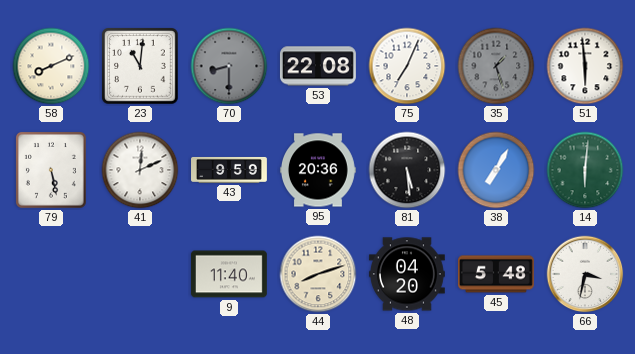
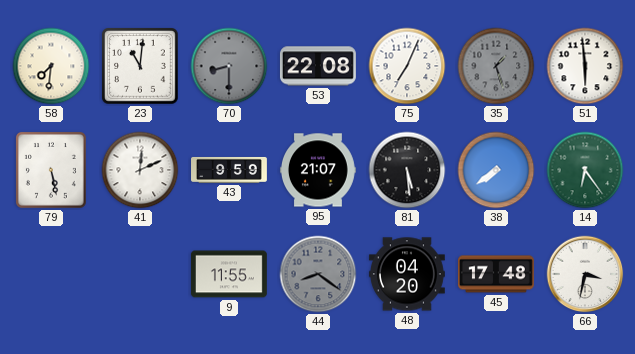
58: 8:11 -> 7:31
95: 20:36 -> 21:07
38: 7:05 -> 7:39
14: 6:01 -> 6:24
9: 11:40 -> 11:55
44: 8:12 -> 8:21
44 dial: cream -> grey
45: 5:48 -> 17:48
